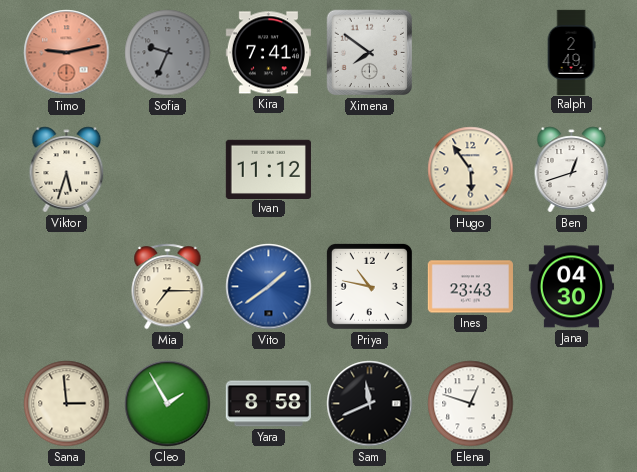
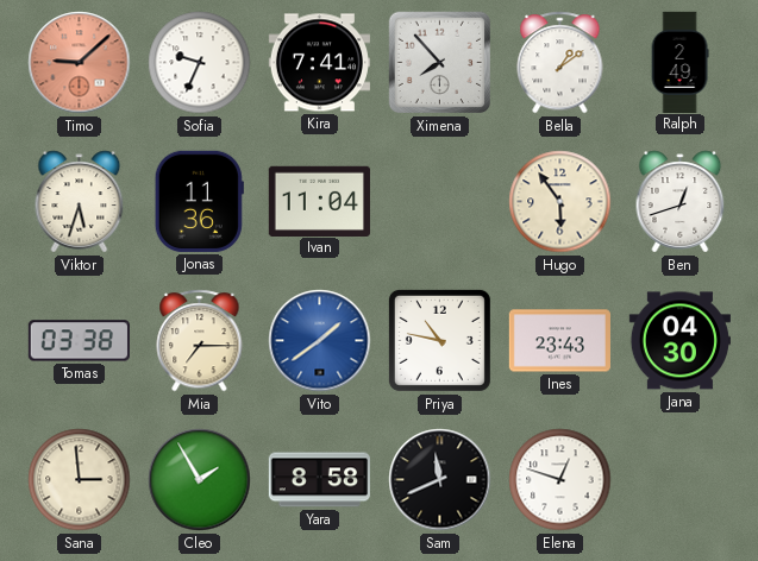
Timo: 9:13 -> 9:08
Sofia dial: grey -> white
Ximena: 7:51 -> 7:53
Bella: none -> 1:09
Jonas: none -> 11:36
Ivan: 11:12 -> 11:04
Tomas: none -> 03:38
